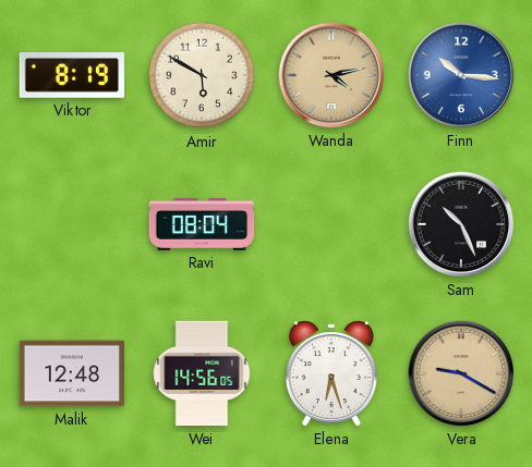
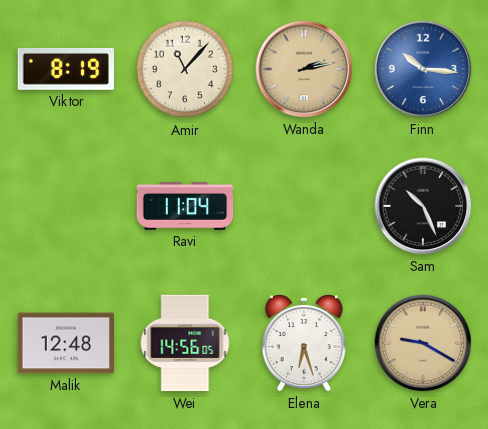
Amir: 5:50 -> 11:07
Wanda: 4:13 -> 2:13
Ravi: 08:04 -> 11:04
